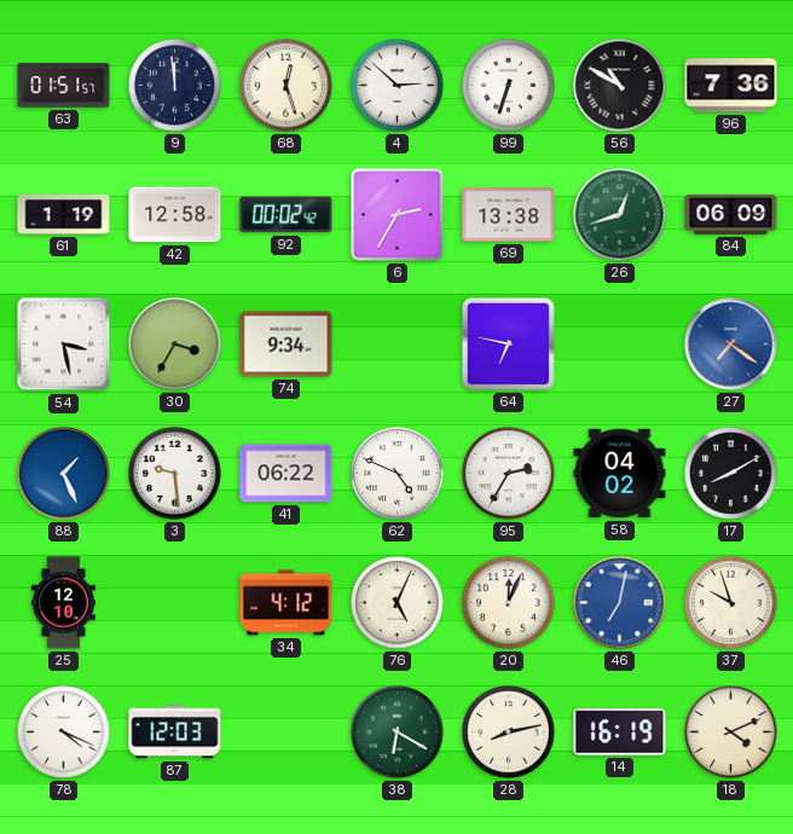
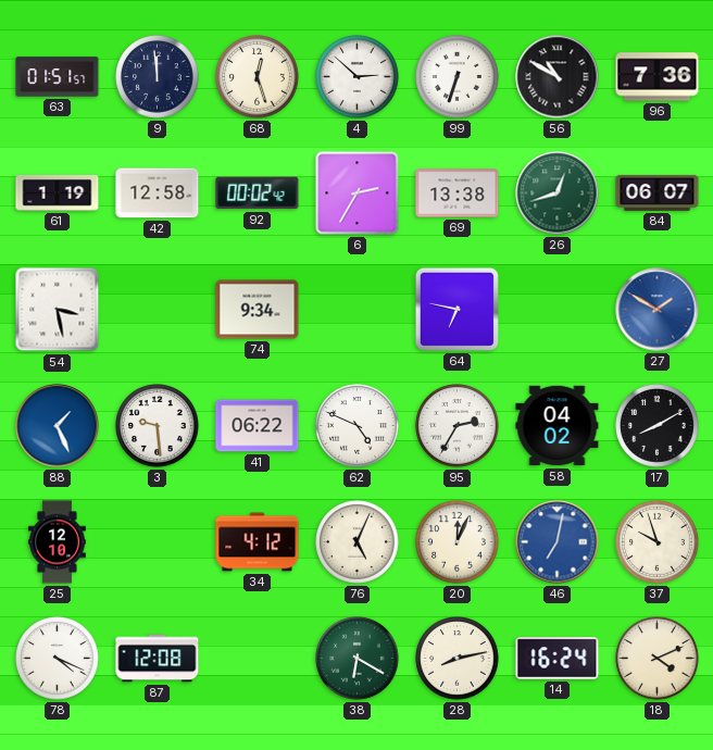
84: 06:09 -> 06:07
30: 3:35 -> none
27: 7:21 -> 1:50
87: 12:03 -> 12:08
14: 16:19 -> 16:24
